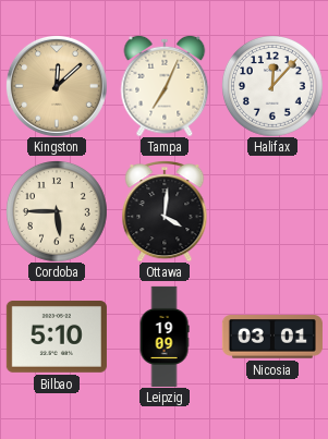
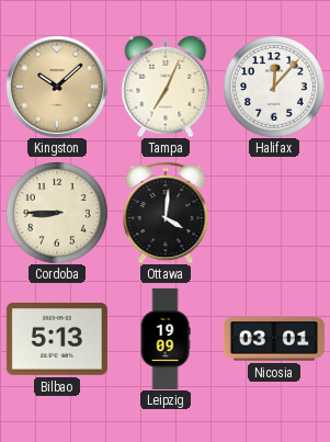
Kingston: 12:08 -> 10:08
Cordoba: 5:45 -> 8:45
Bilbao: 5:10 -> 5:13
